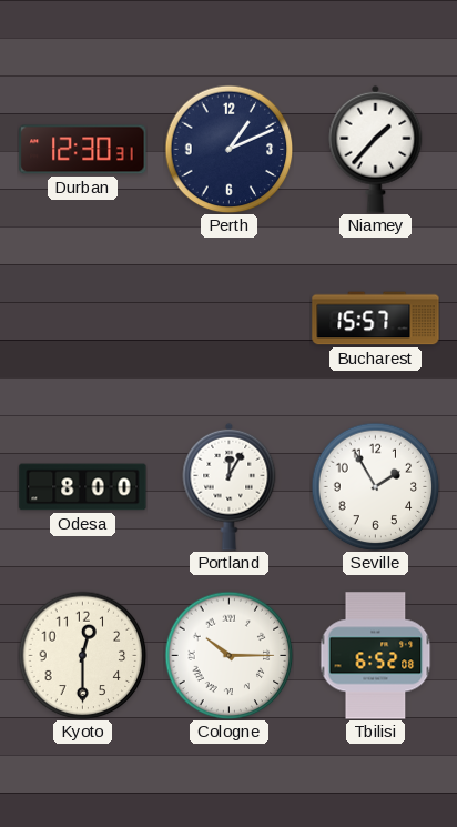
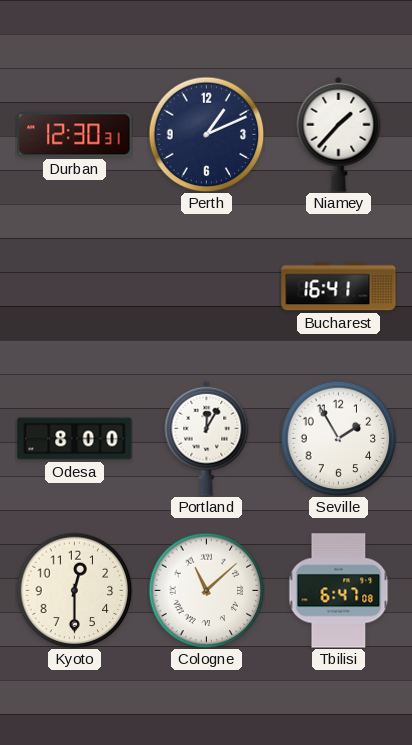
Bucharest: 15:57 -> 16:41
Cologne: 10:15 -> 11:08
Tbilisi: 6:52 -> 6:47
